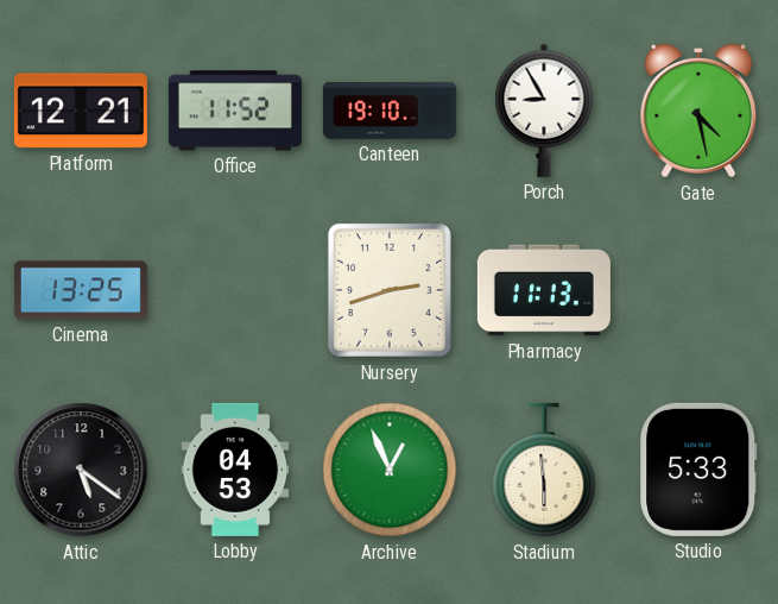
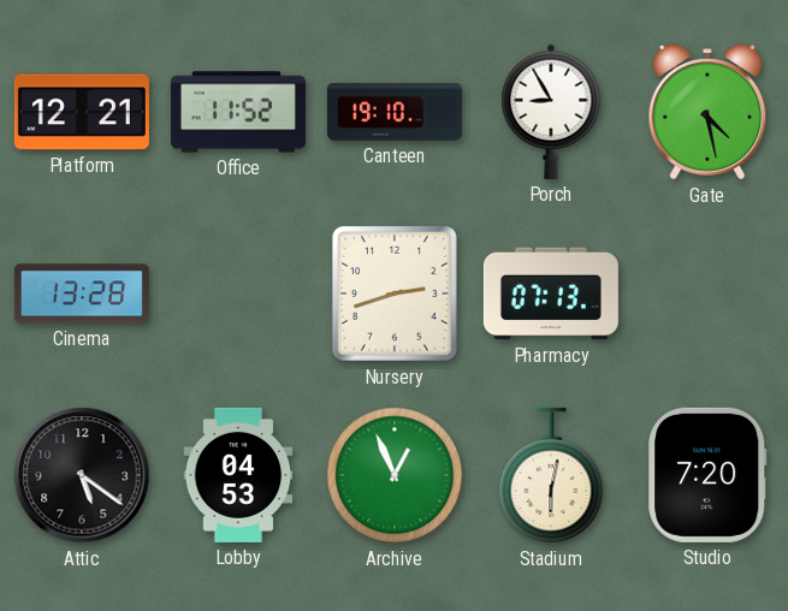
Cinema: 13:25 -> 13:28
Pharmacy: 11:13 -> 07:13
Stadium: 5:59 -> 6:02
Studio: 5:33 -> 7:20
